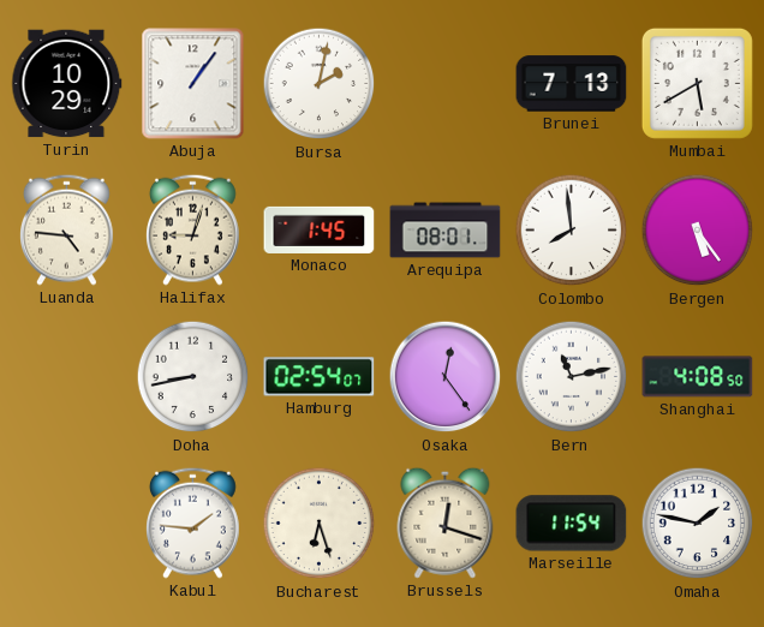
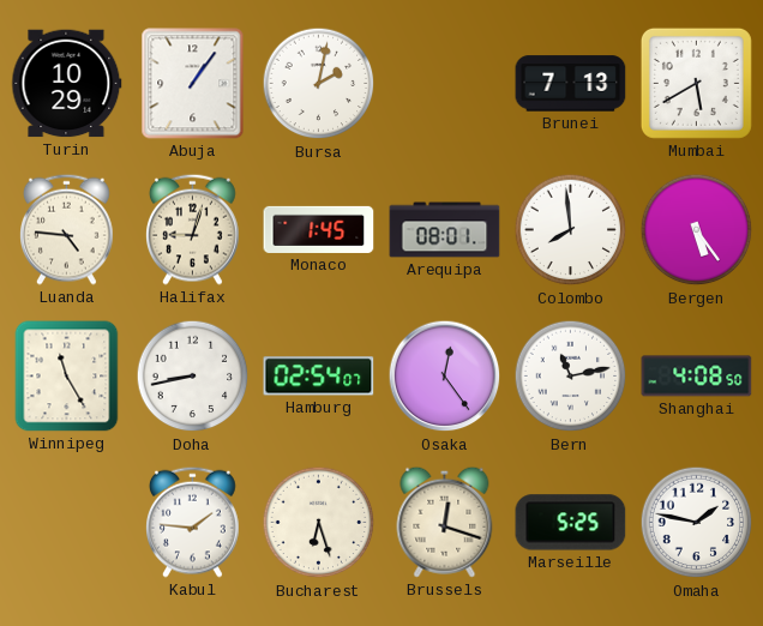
Winnipeg: none -> 11:25
Marseille: 11:54 -> 5:25
